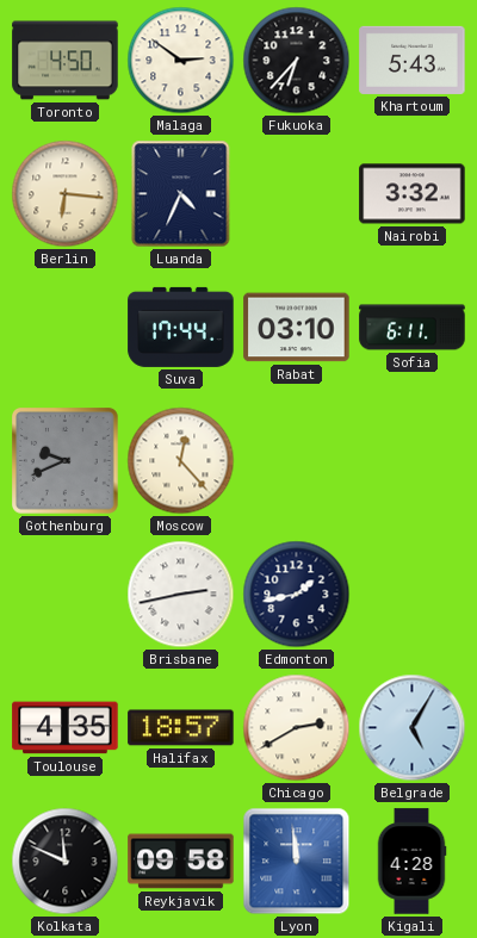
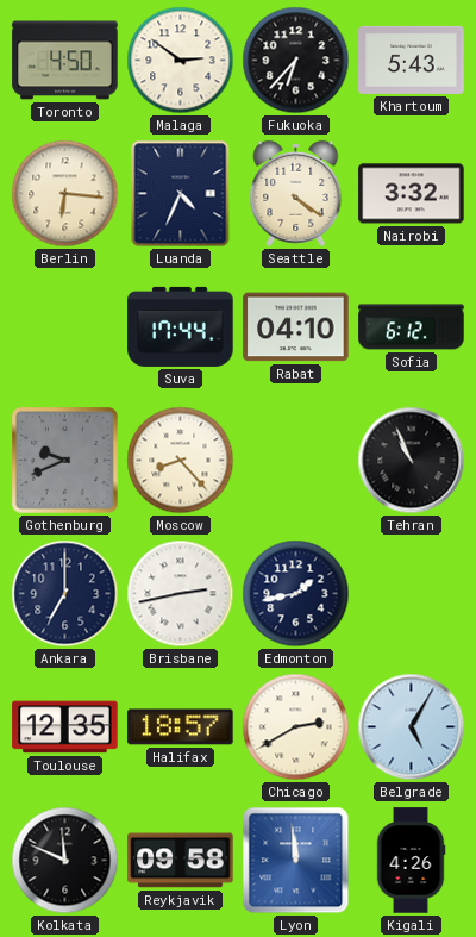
Seattle: none -> 4:21
Rabat: 03:10 -> 04:10
Sofia: 6:11 -> 6:12
Moscow: 12:23 -> 8:23
Tehran: none -> 10:56
Ankara: none -> 7:00
Toulouse: 4:35 -> 12:35
Kigali: 4:28 -> 4:26
